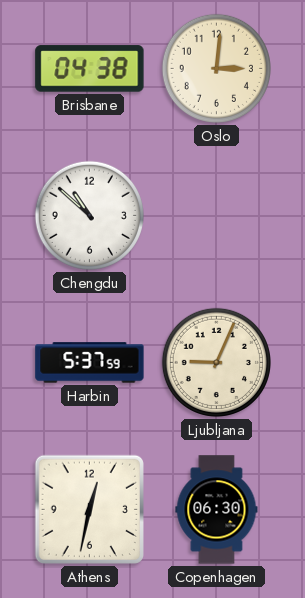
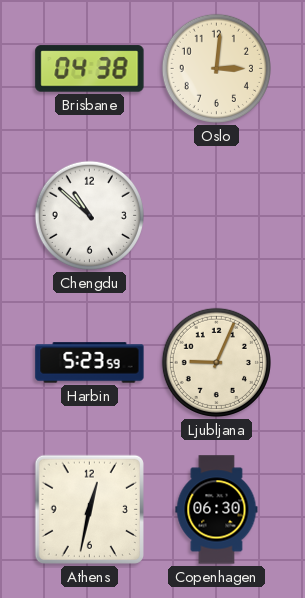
Harbin: 5:37 -> 5:23
